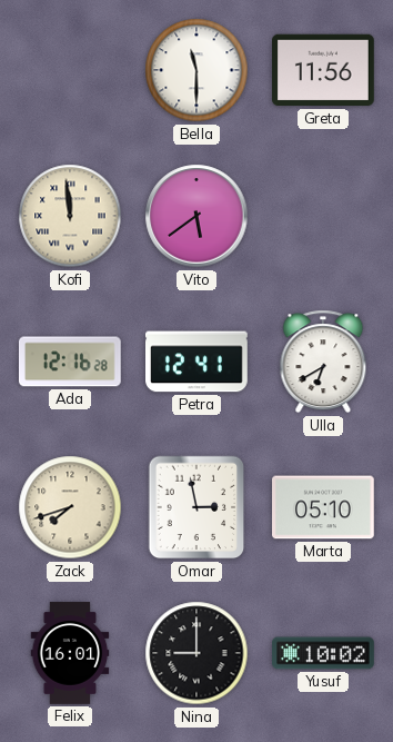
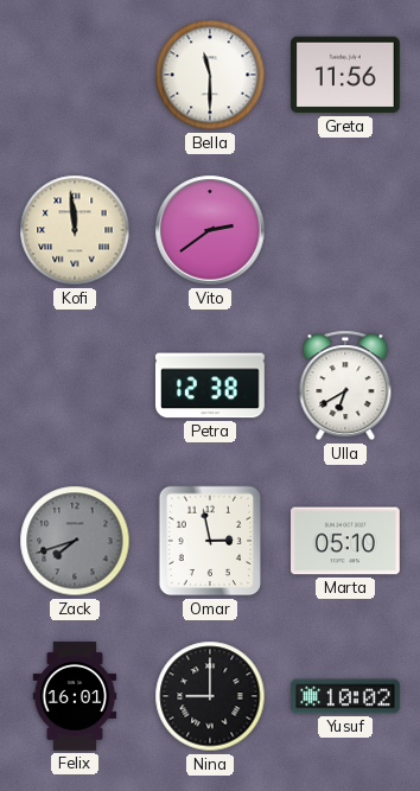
Vito: 5:39 -> 2:39
Ada: 12:16 -> none
Petra: 12:41 -> 12:38
Zack dial: cream -> grey
